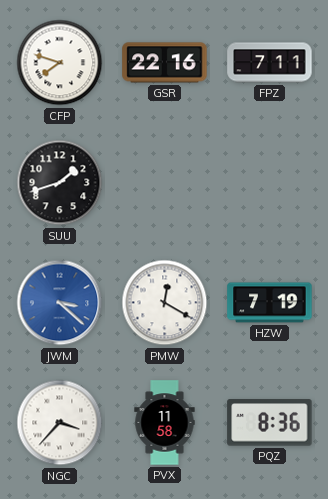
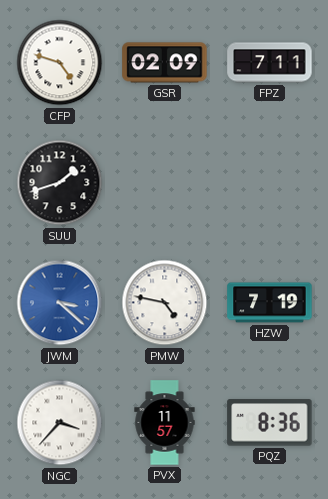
CFP: 7:48 -> 4:48
GSR: 22:16 -> 02:09
PMW: 12:20 -> 4:47
PVX: 11:58 -> 11:57
